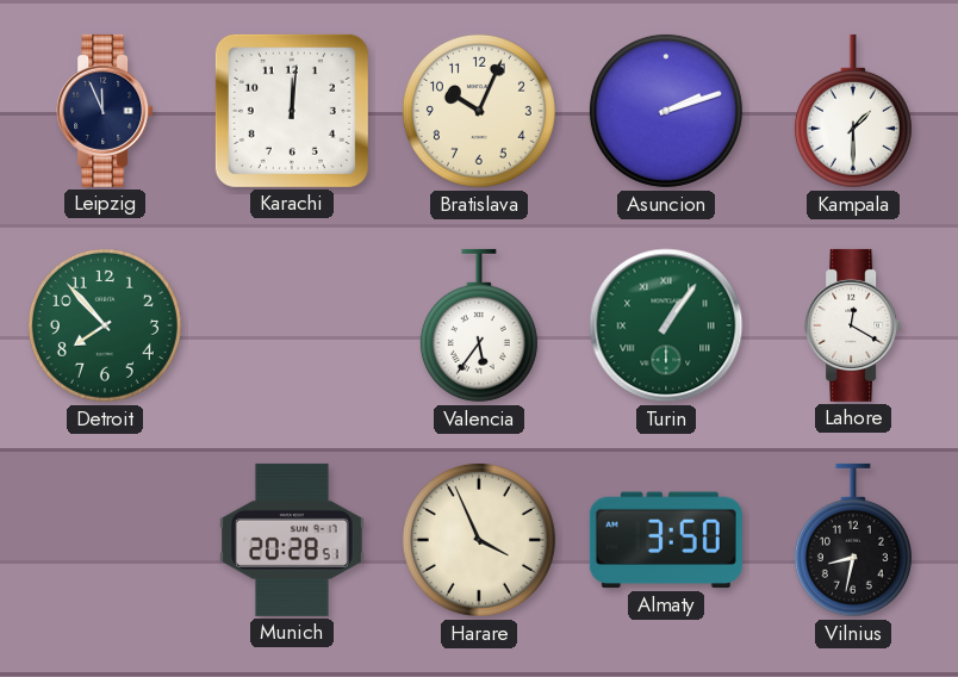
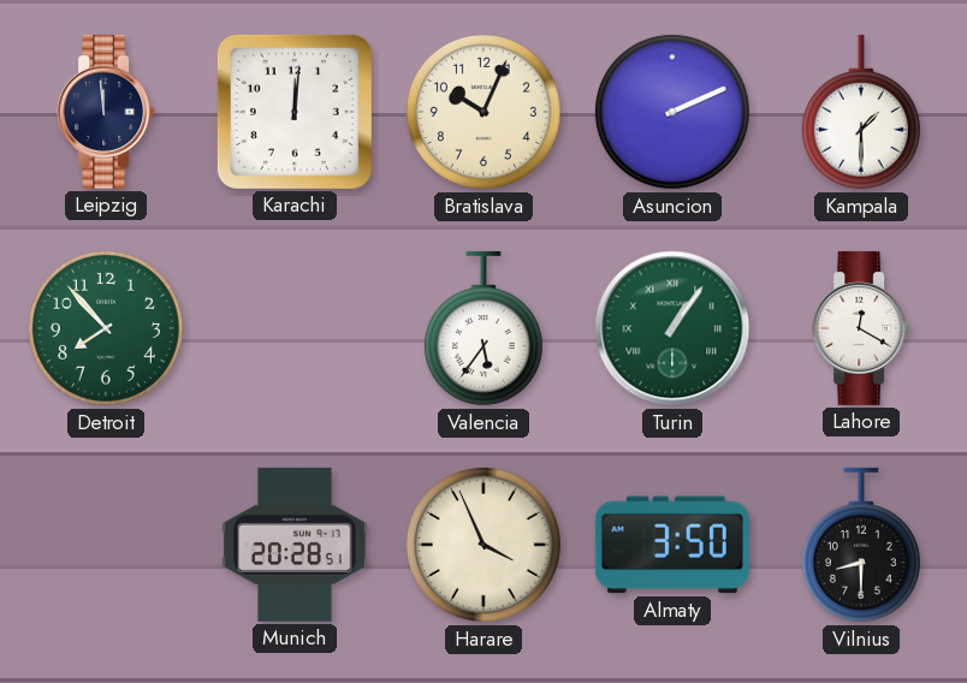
Leipzig: 11:56 -> 11:59
Asuncion: 2:12 -> 2:11
Vilnius: 8:32 -> 8:30
